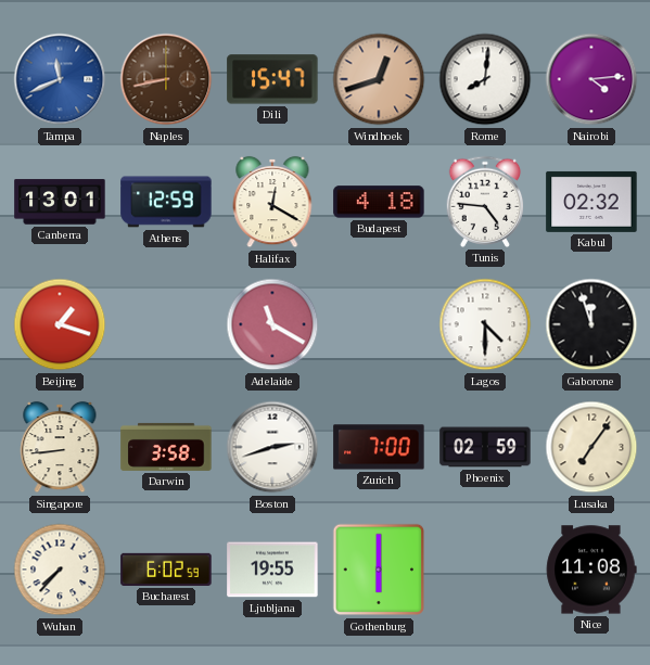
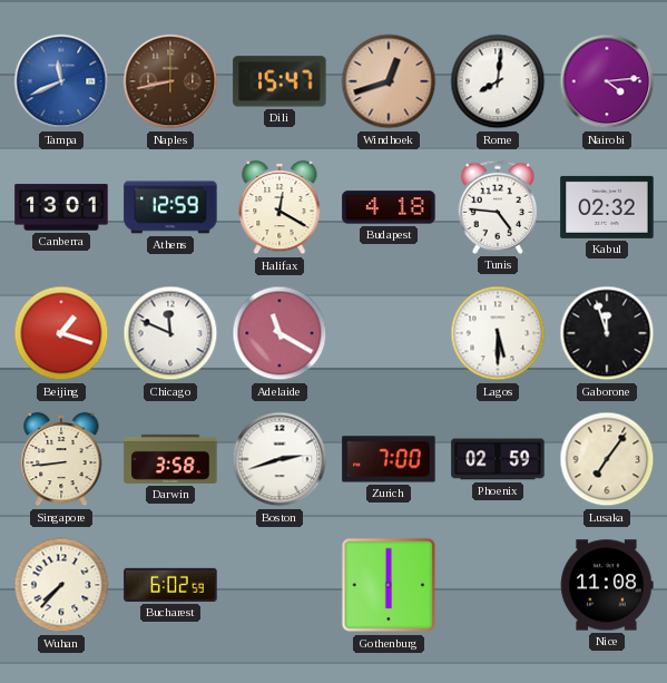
Chicago: none -> 11:49
Lagos: 4:30 -> 5:30
Ljubljana: 19:55 -> none
